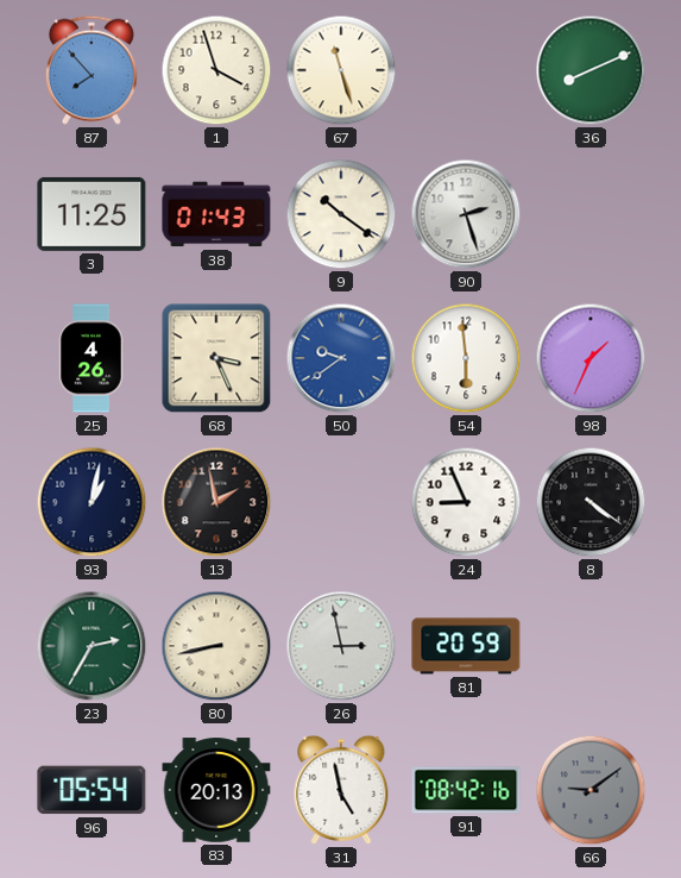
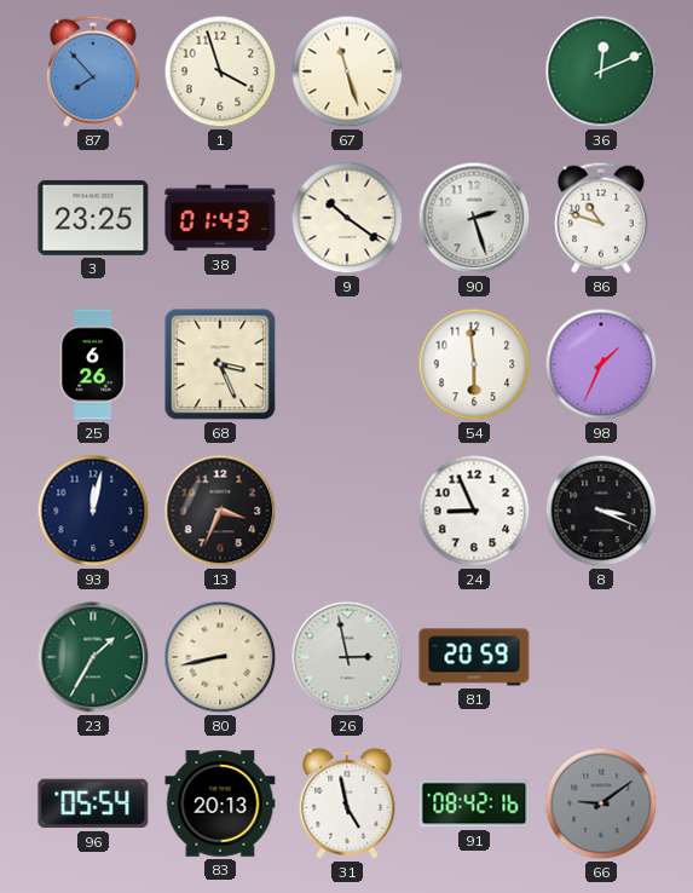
36: 8:11 -> 12:11
3: 11:25 -> 23:25
86: none -> 10:48
25: 4:26 -> 6:26
50: 9:39 -> none
93: 1:02 -> 12:02
13: 1:58 -> 3:34
8: 4:21 -> 3:19
23: 2:35 -> 1:35
